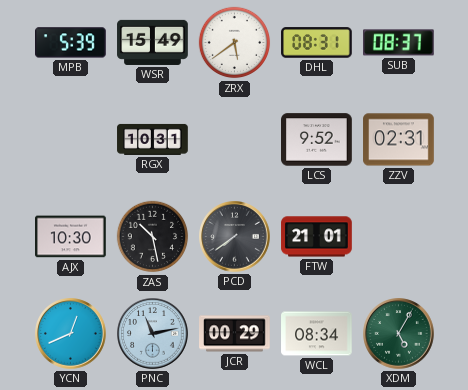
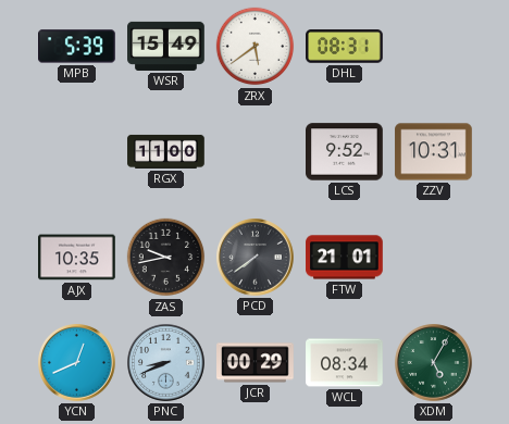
SUB: 08:37 -> none
RGX: 10:31 -> 11:00
ZZV: 02:31 -> 10:31
AJX: 10:30 -> 10:35
ZAS: 10:28 -> 9:43
PNC: 11:13 -> 8:41
